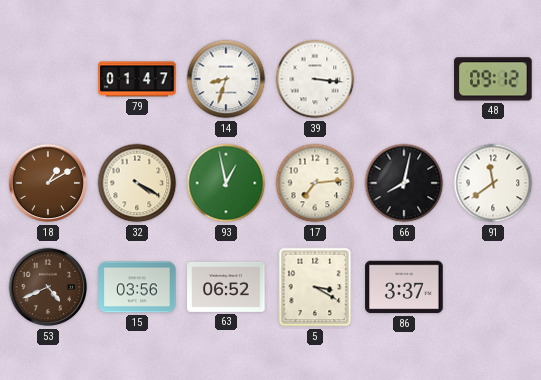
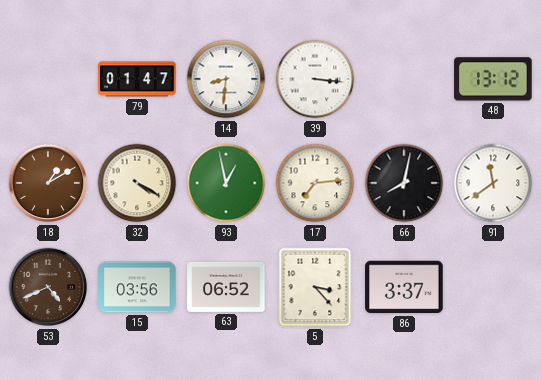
14: 8:33 -> 8:31
48: 09:12 -> 13:12
5: 3:20 -> 3:23
